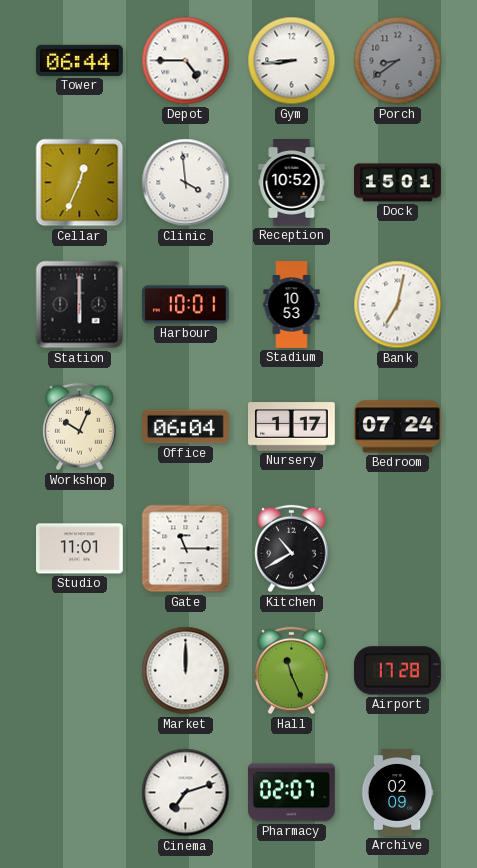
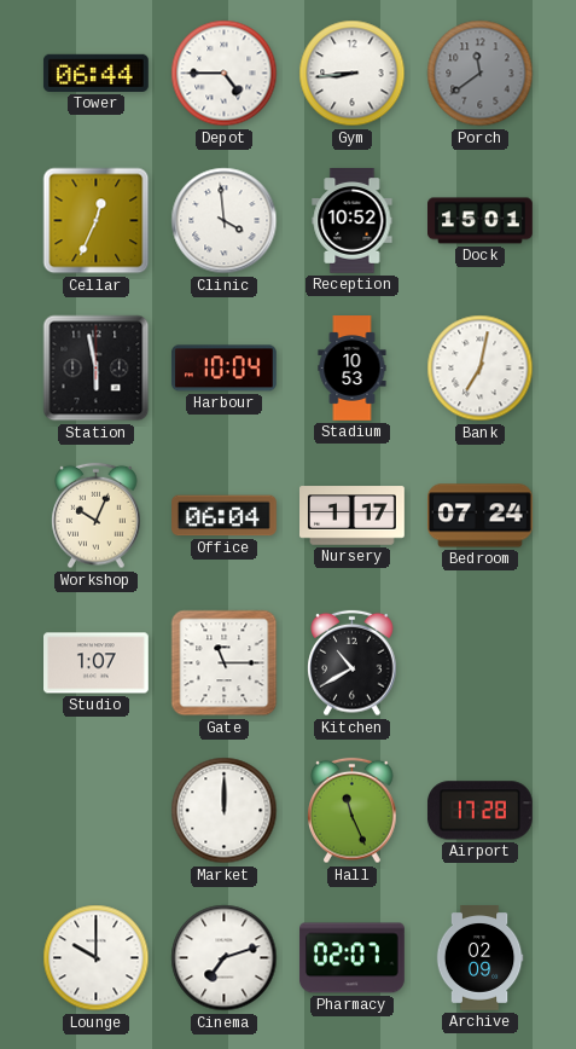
Porch: 8:39 -> 11:39
Station: 6:00 -> 5:58
Harbour: 10:01 -> 10:04
Studio: 11:01 -> 1:07
Lounge: none -> 10:00
